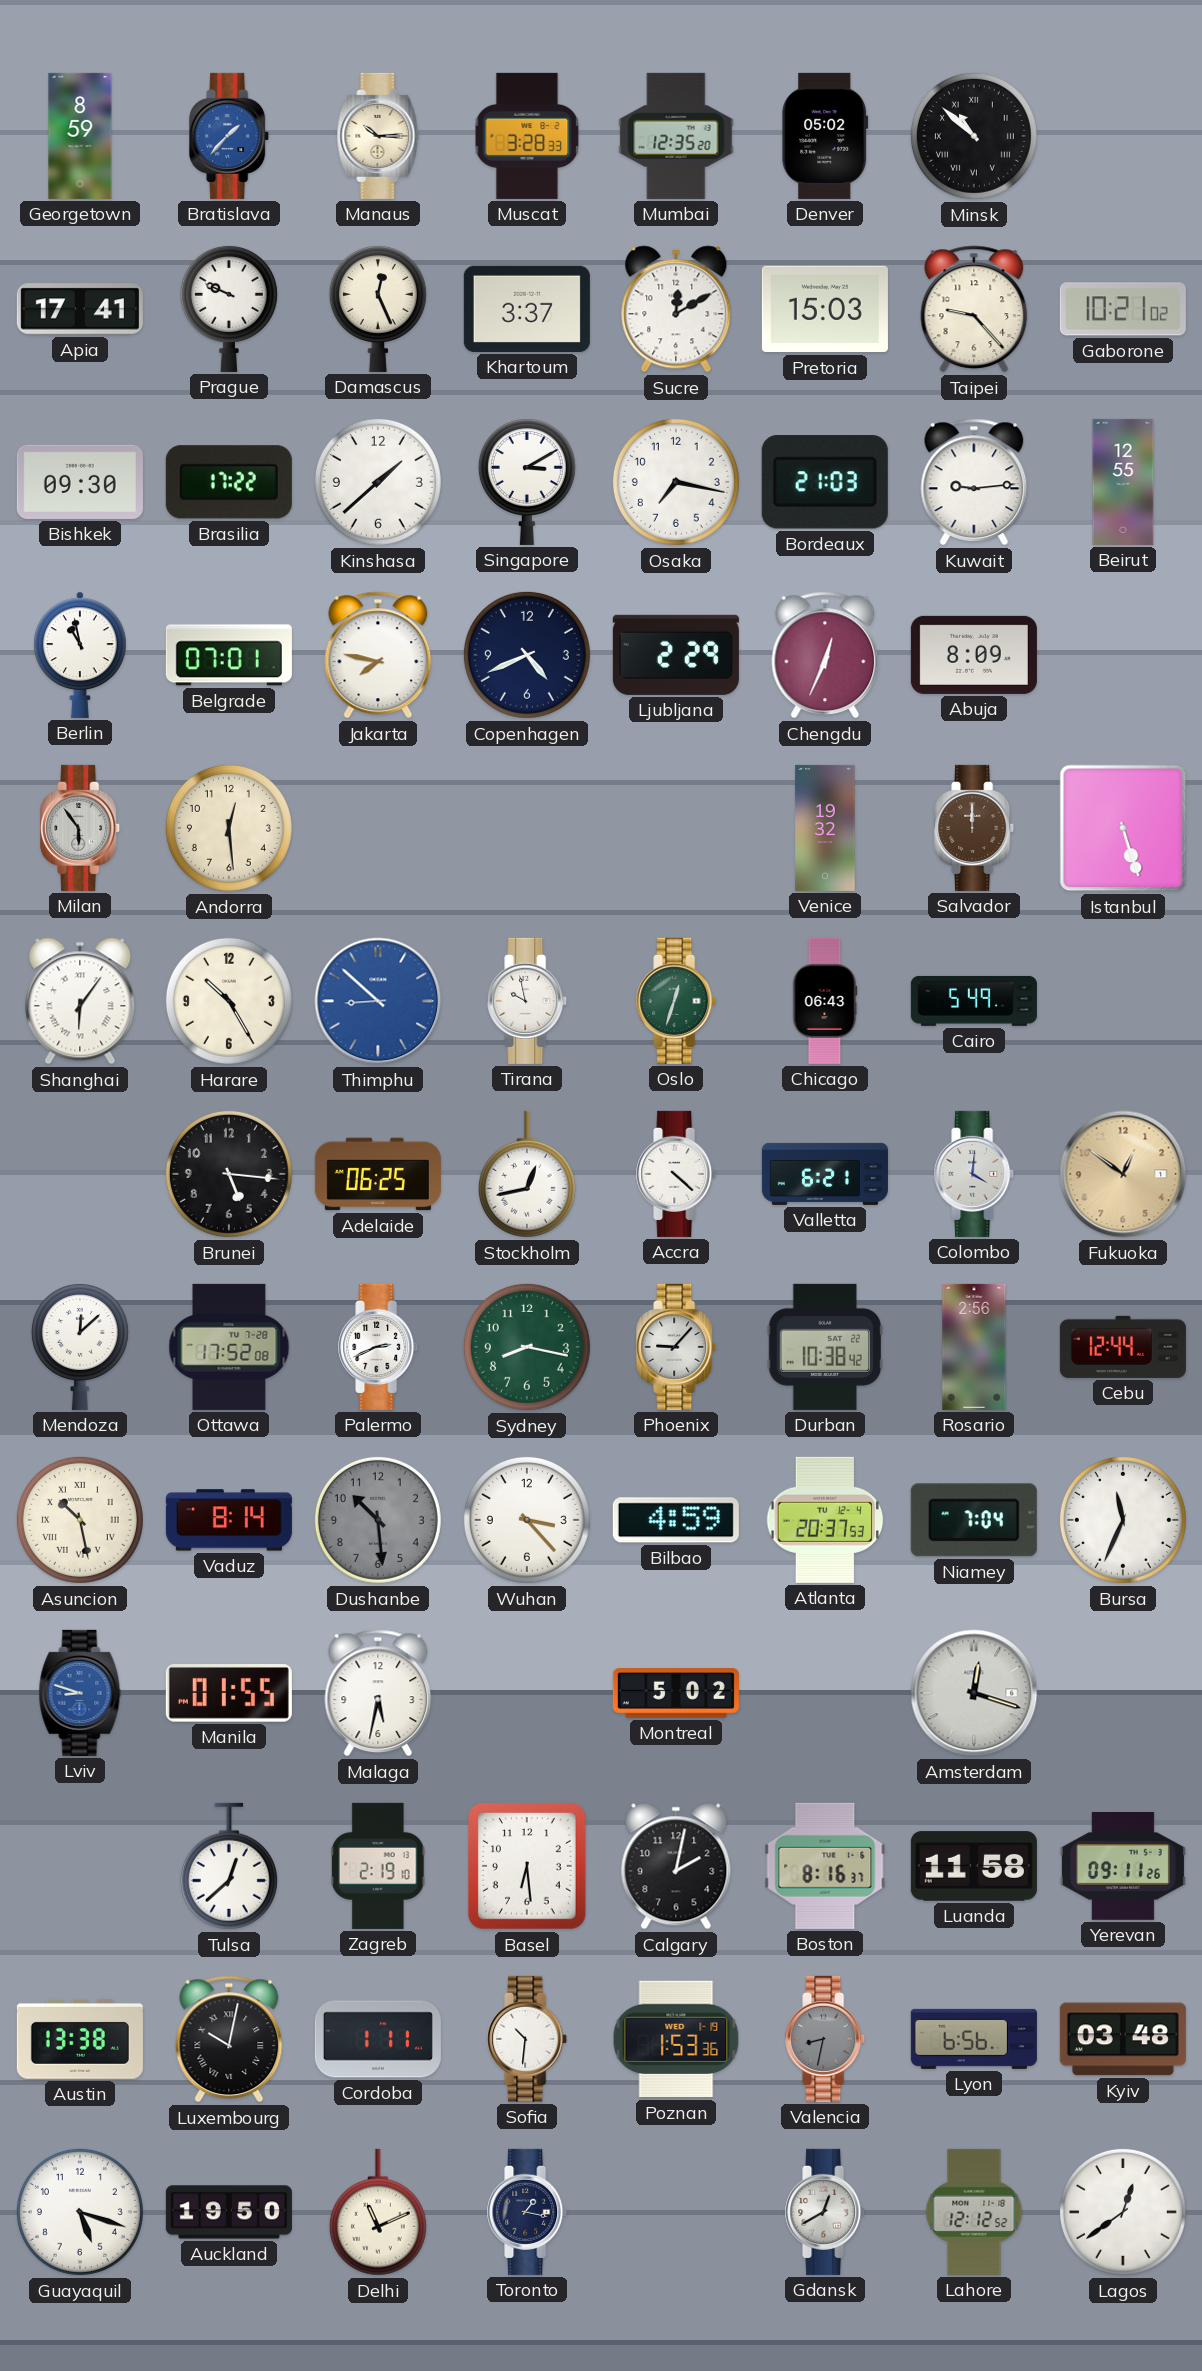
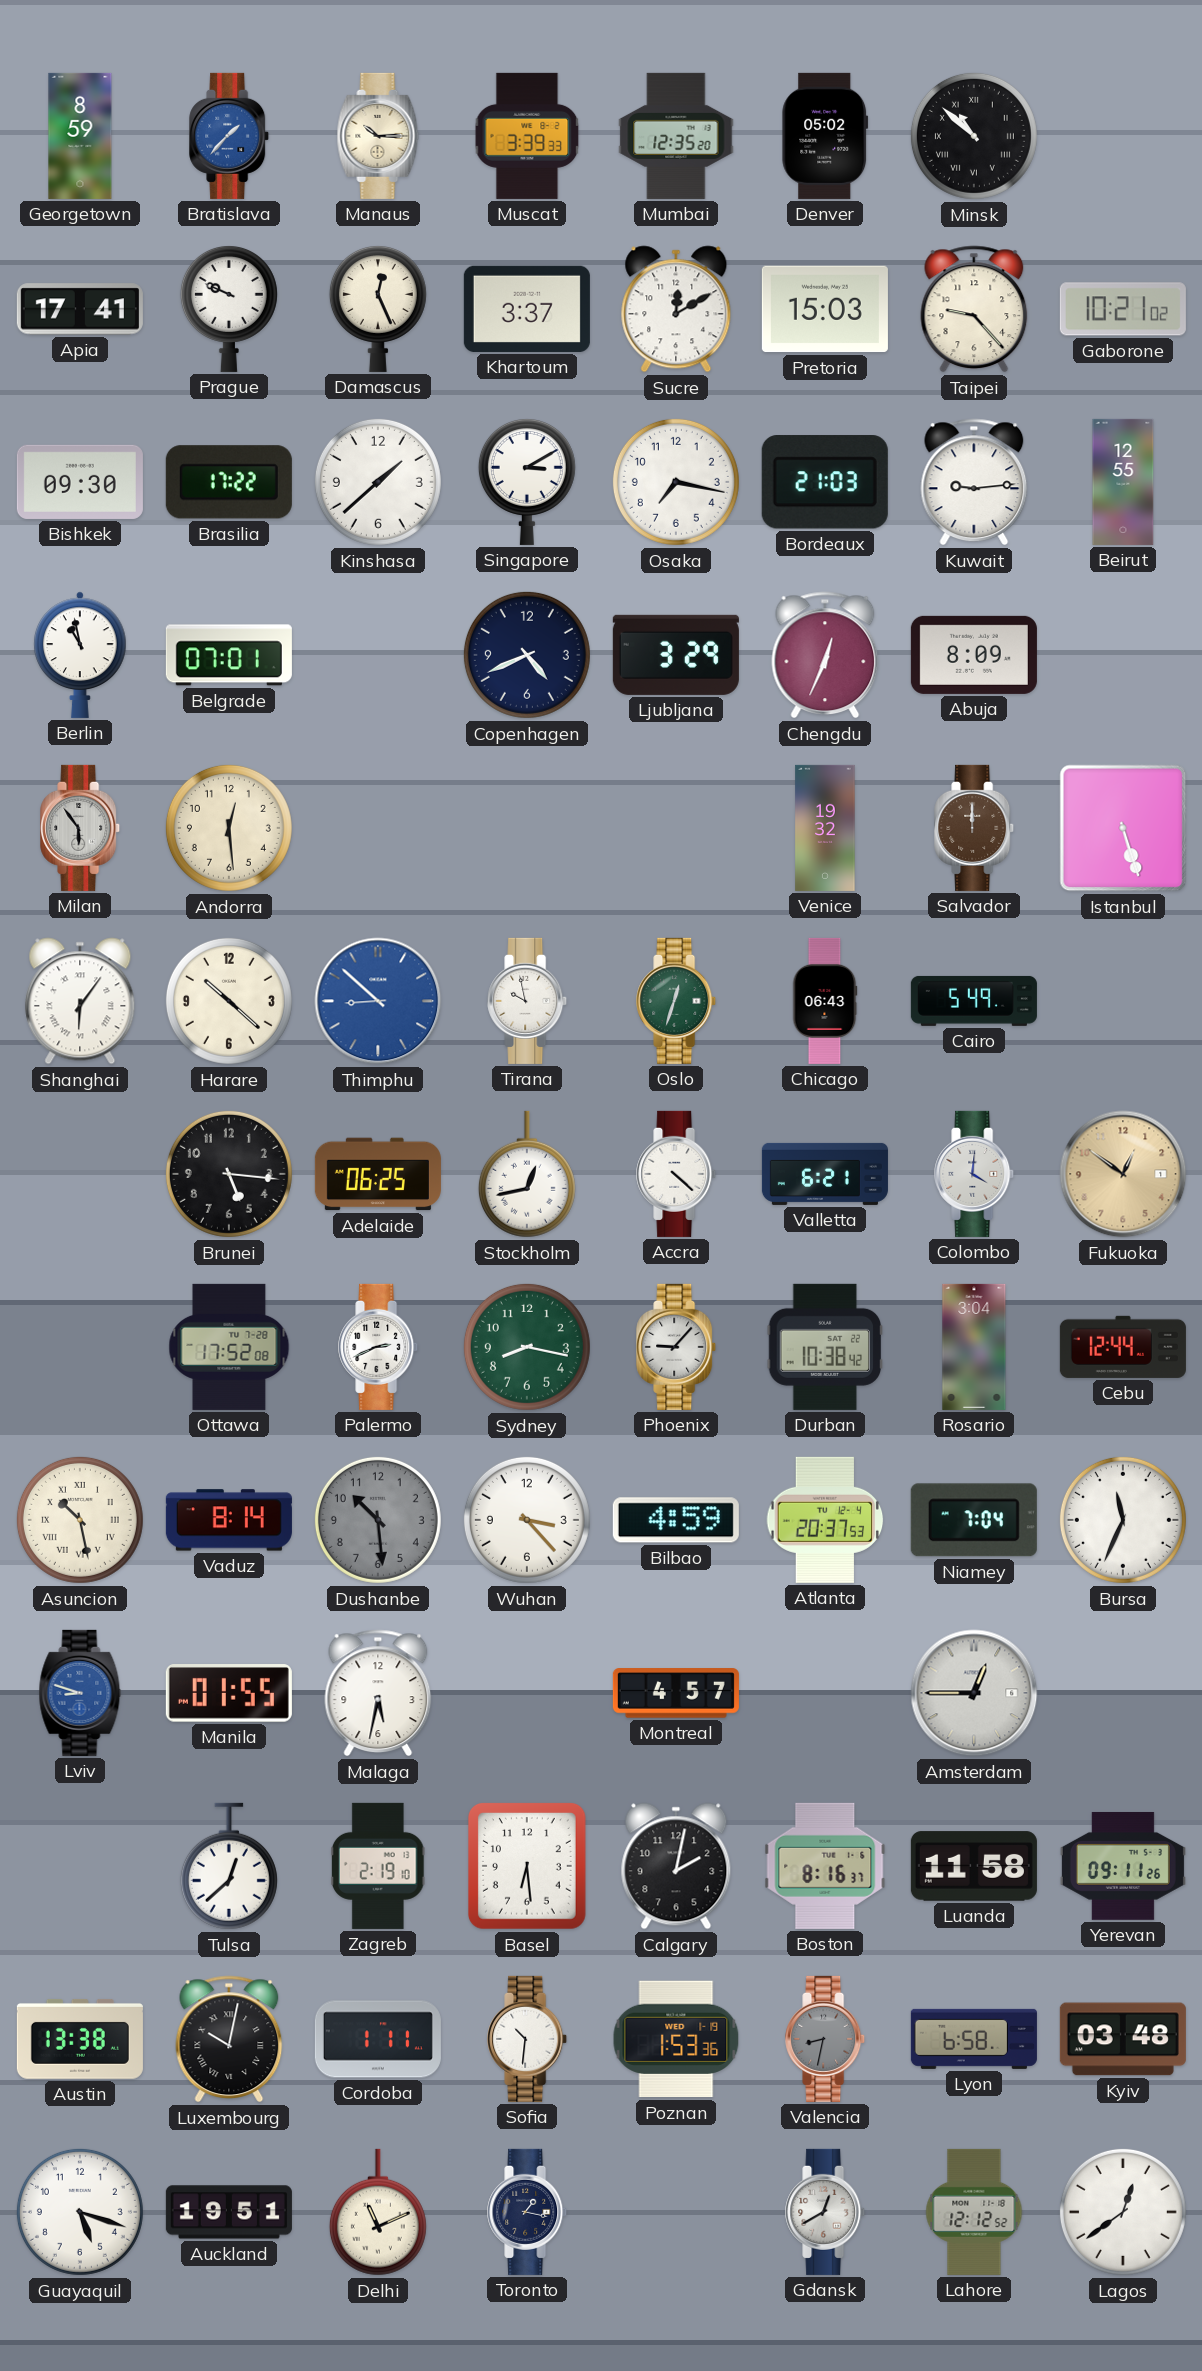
Muscat: 3:28 -> 3:39
Jakarta: 7:47 -> none
Ljubljana: 2:29 -> 3:29
Harare: 10:25 -> 10:22
Mendoza: 12:08 -> none
Rosario: 2:56 -> 3:04
Montreal: 5:02 -> 4:57
Amsterdam: 12:18 -> 12:45
Lyon: 6:56 -> 6:58
Auckland: 19:50 -> 19:51
